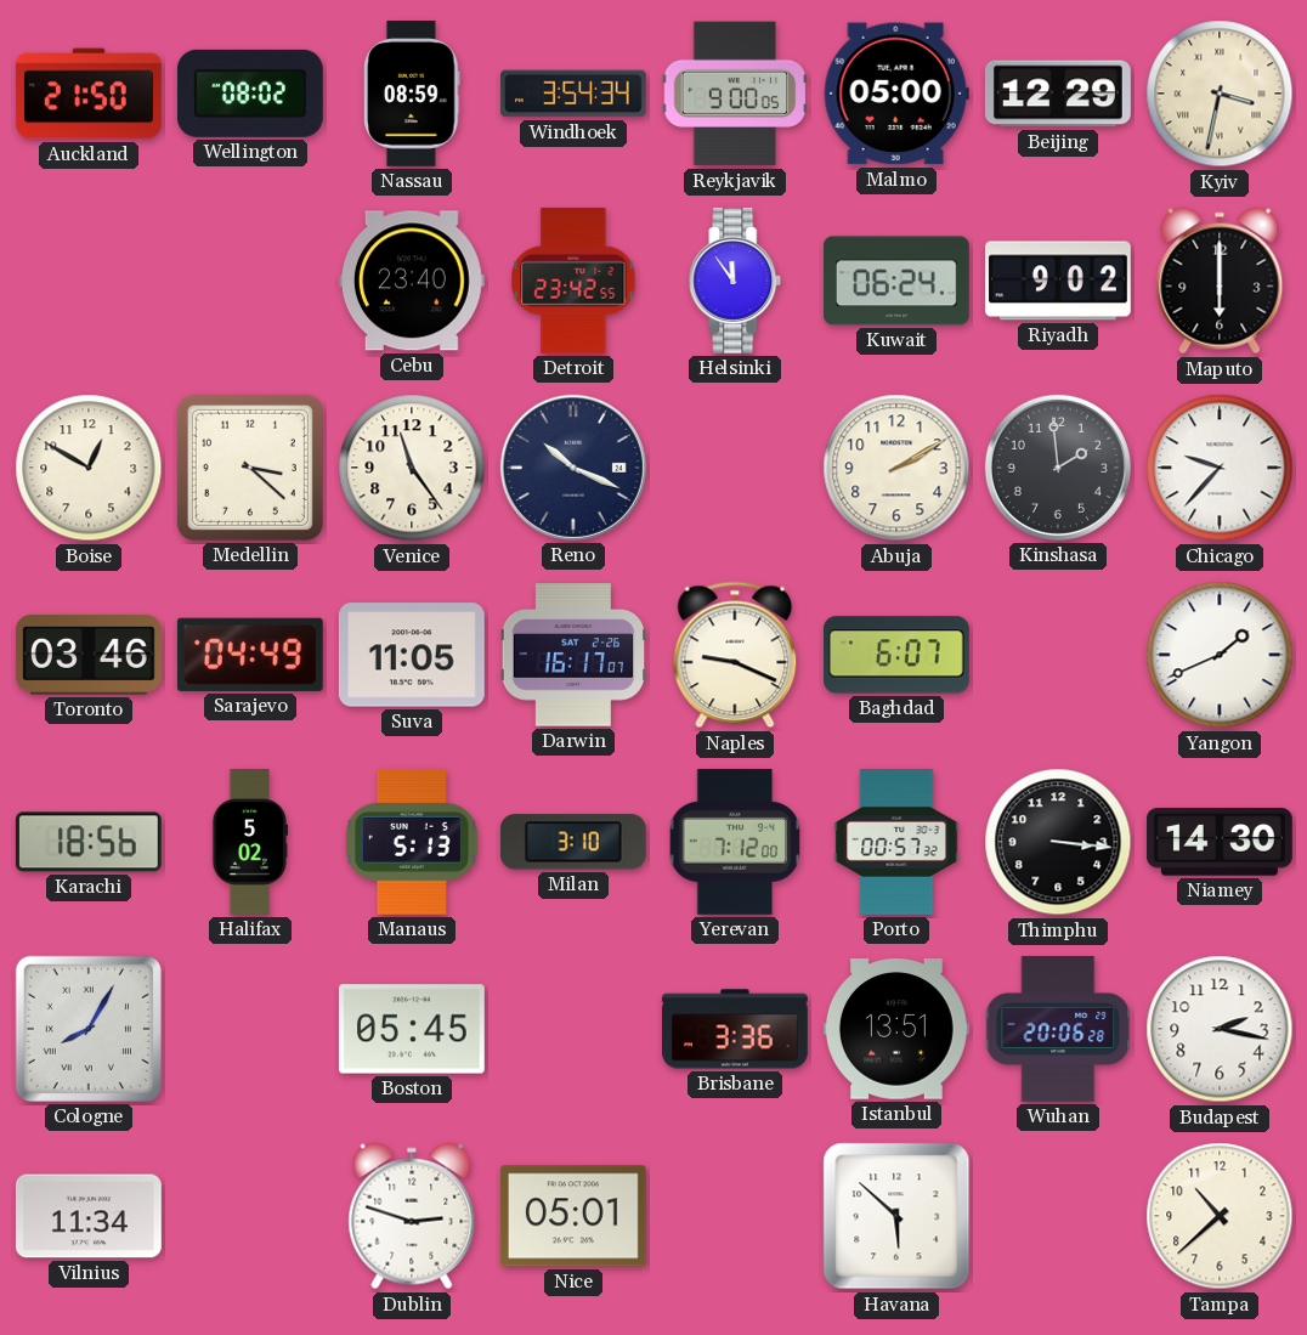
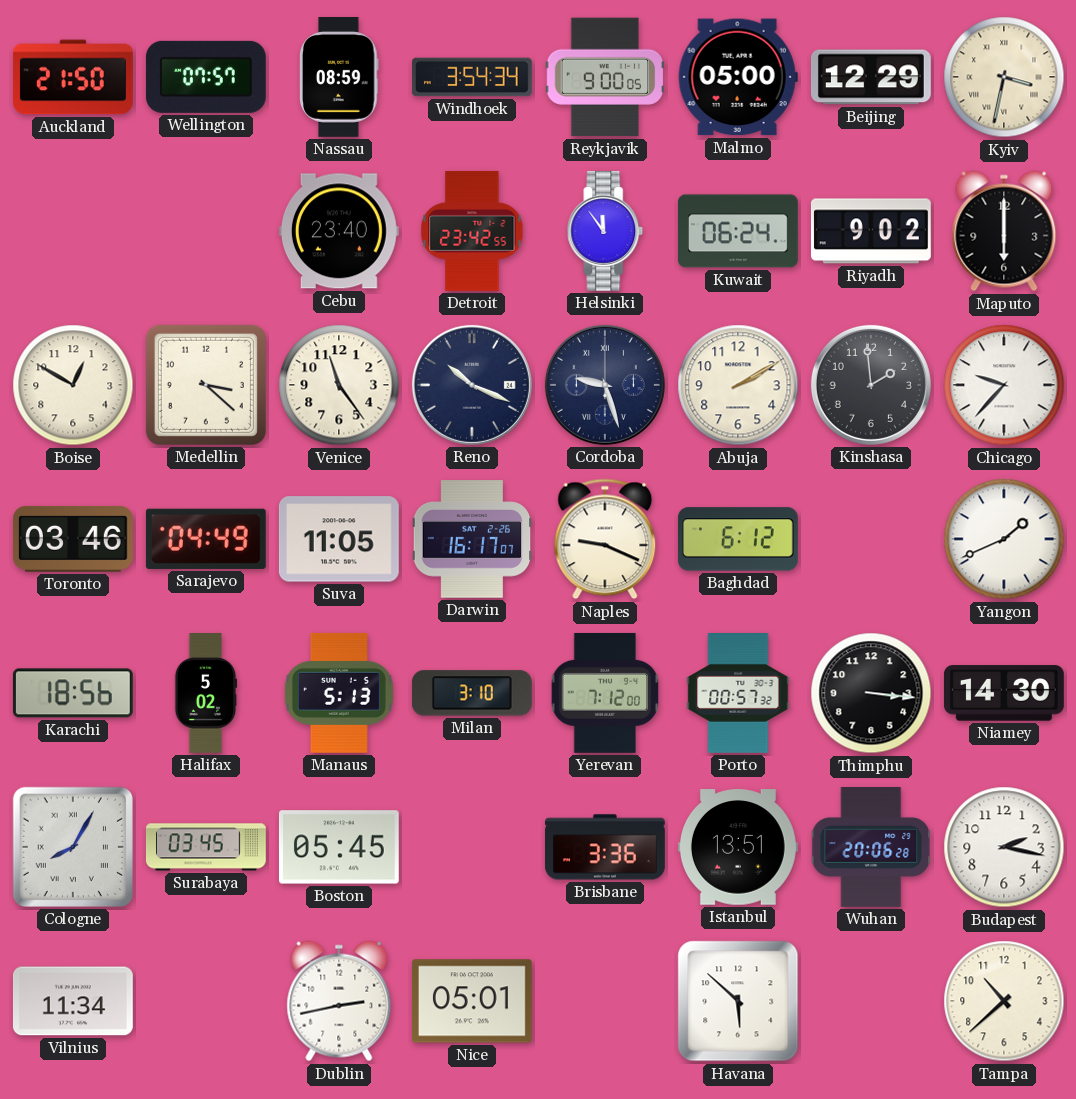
Wellington: 08:02 -> 07:57
Cordoba: none -> 9:27
Baghdad: 6:07 -> 6:12
Surabaya: none -> 03:45
Dublin: 2:48 -> 2:43
